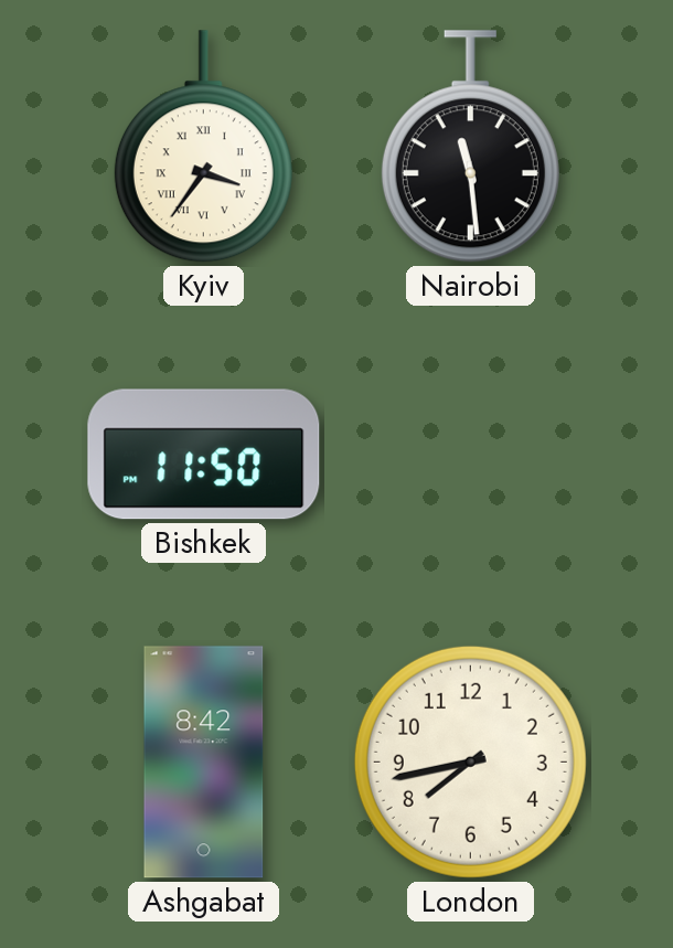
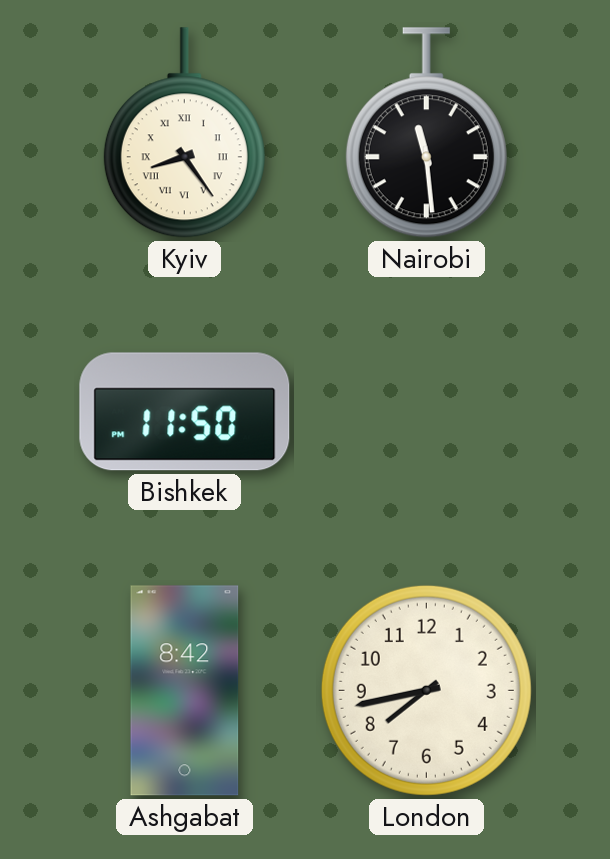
Kyiv: 3:36 -> 8:24
